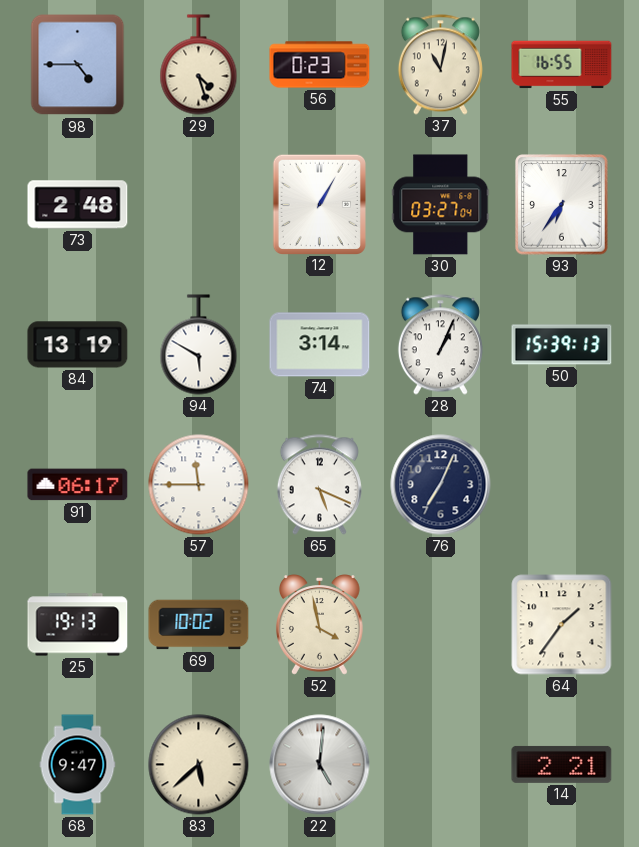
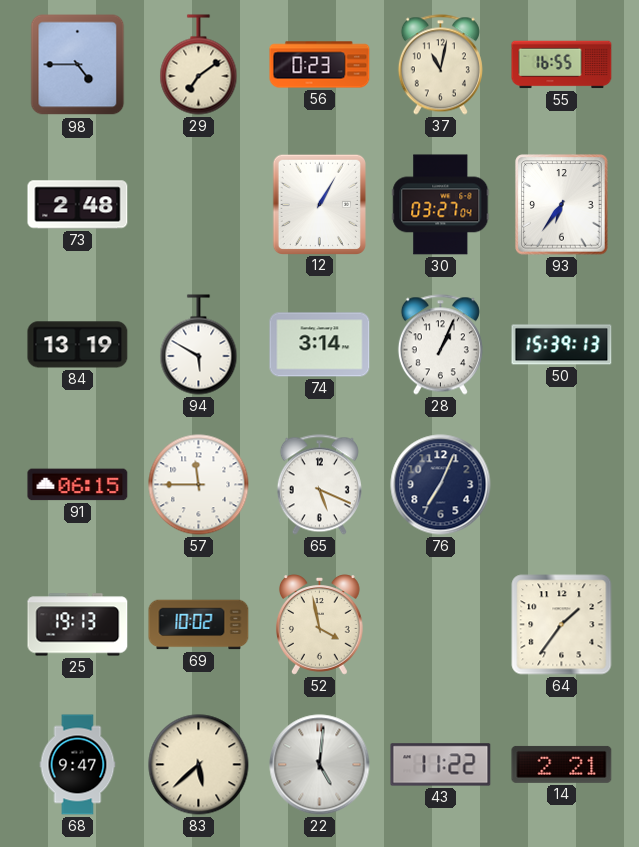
29: 4:27 -> 7:09
91: 06:17 -> 06:15
43: none -> 11:22
